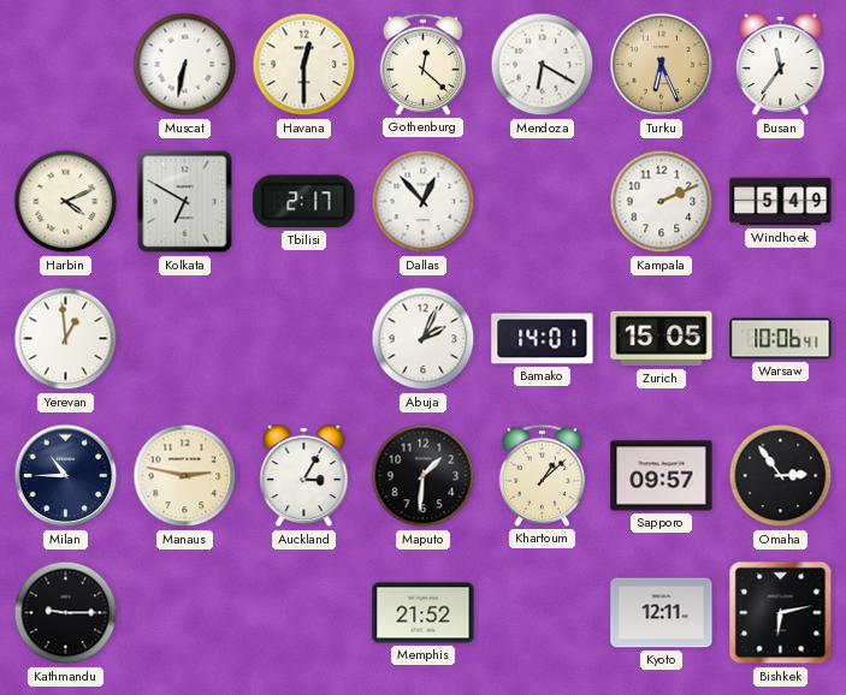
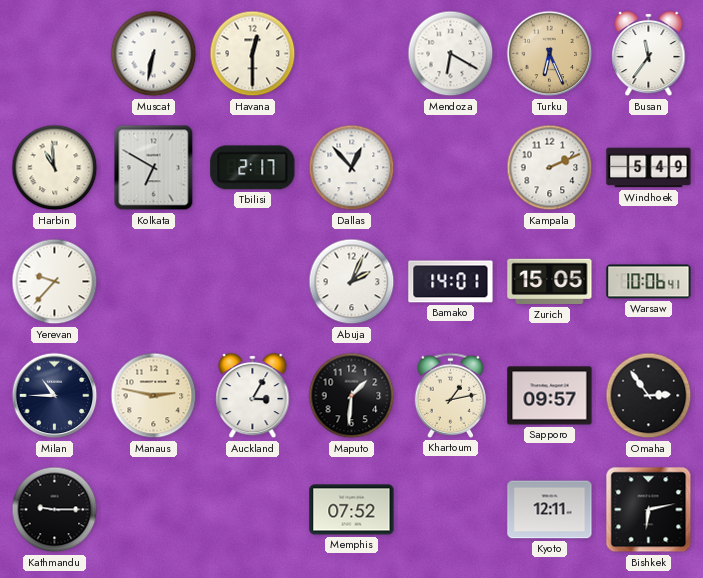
Gothenburg: 12:22 -> none
Harbin: 4:11 -> 10:59
Yerevan: 12:59 -> 9:37
Khartoum: 1:08 -> 1:13
Memphis: 21:52 -> 07:52
